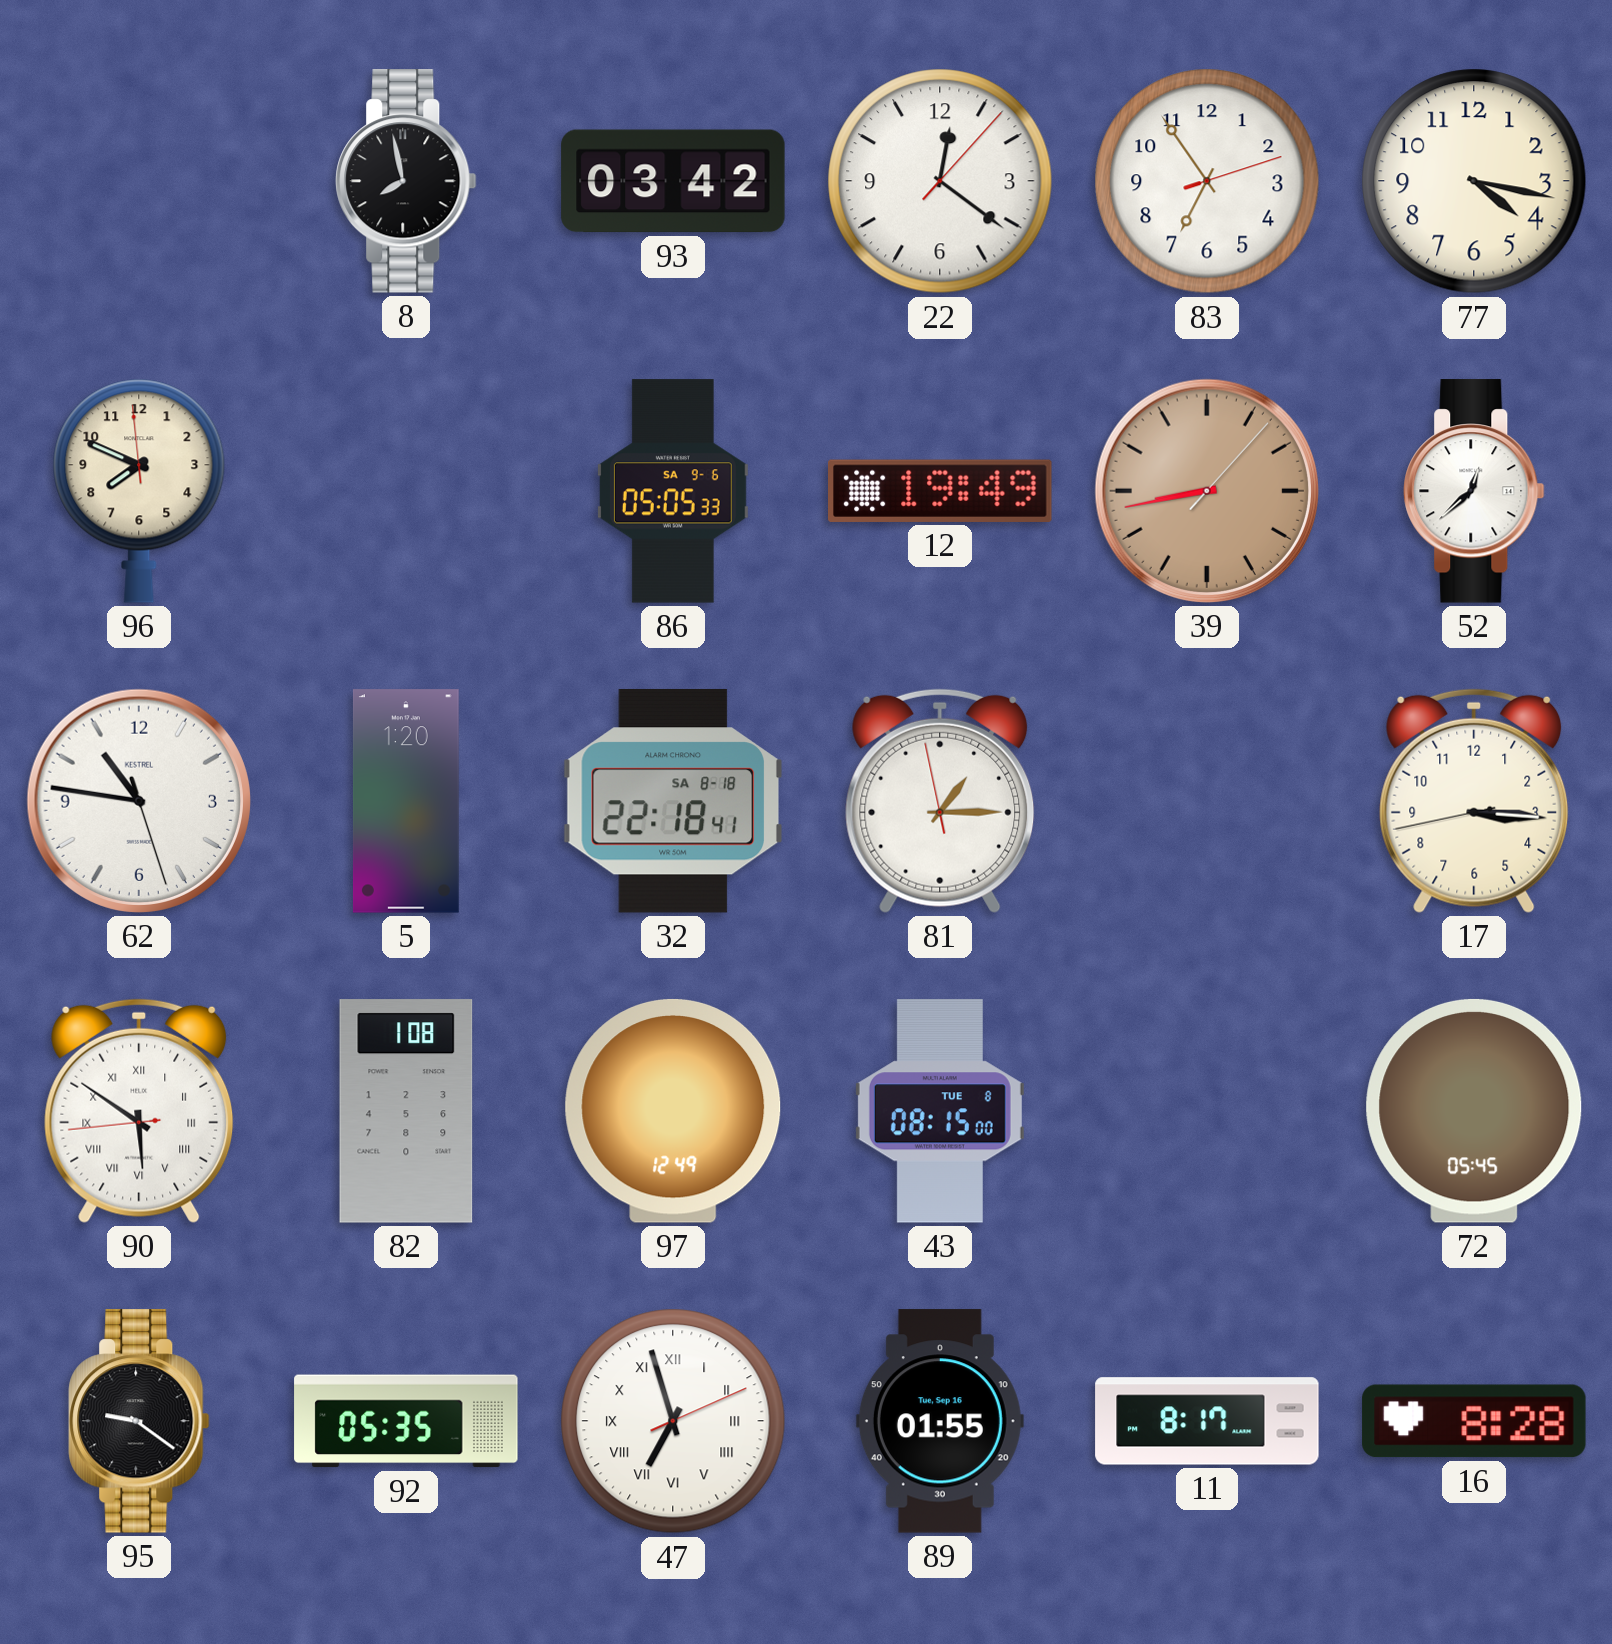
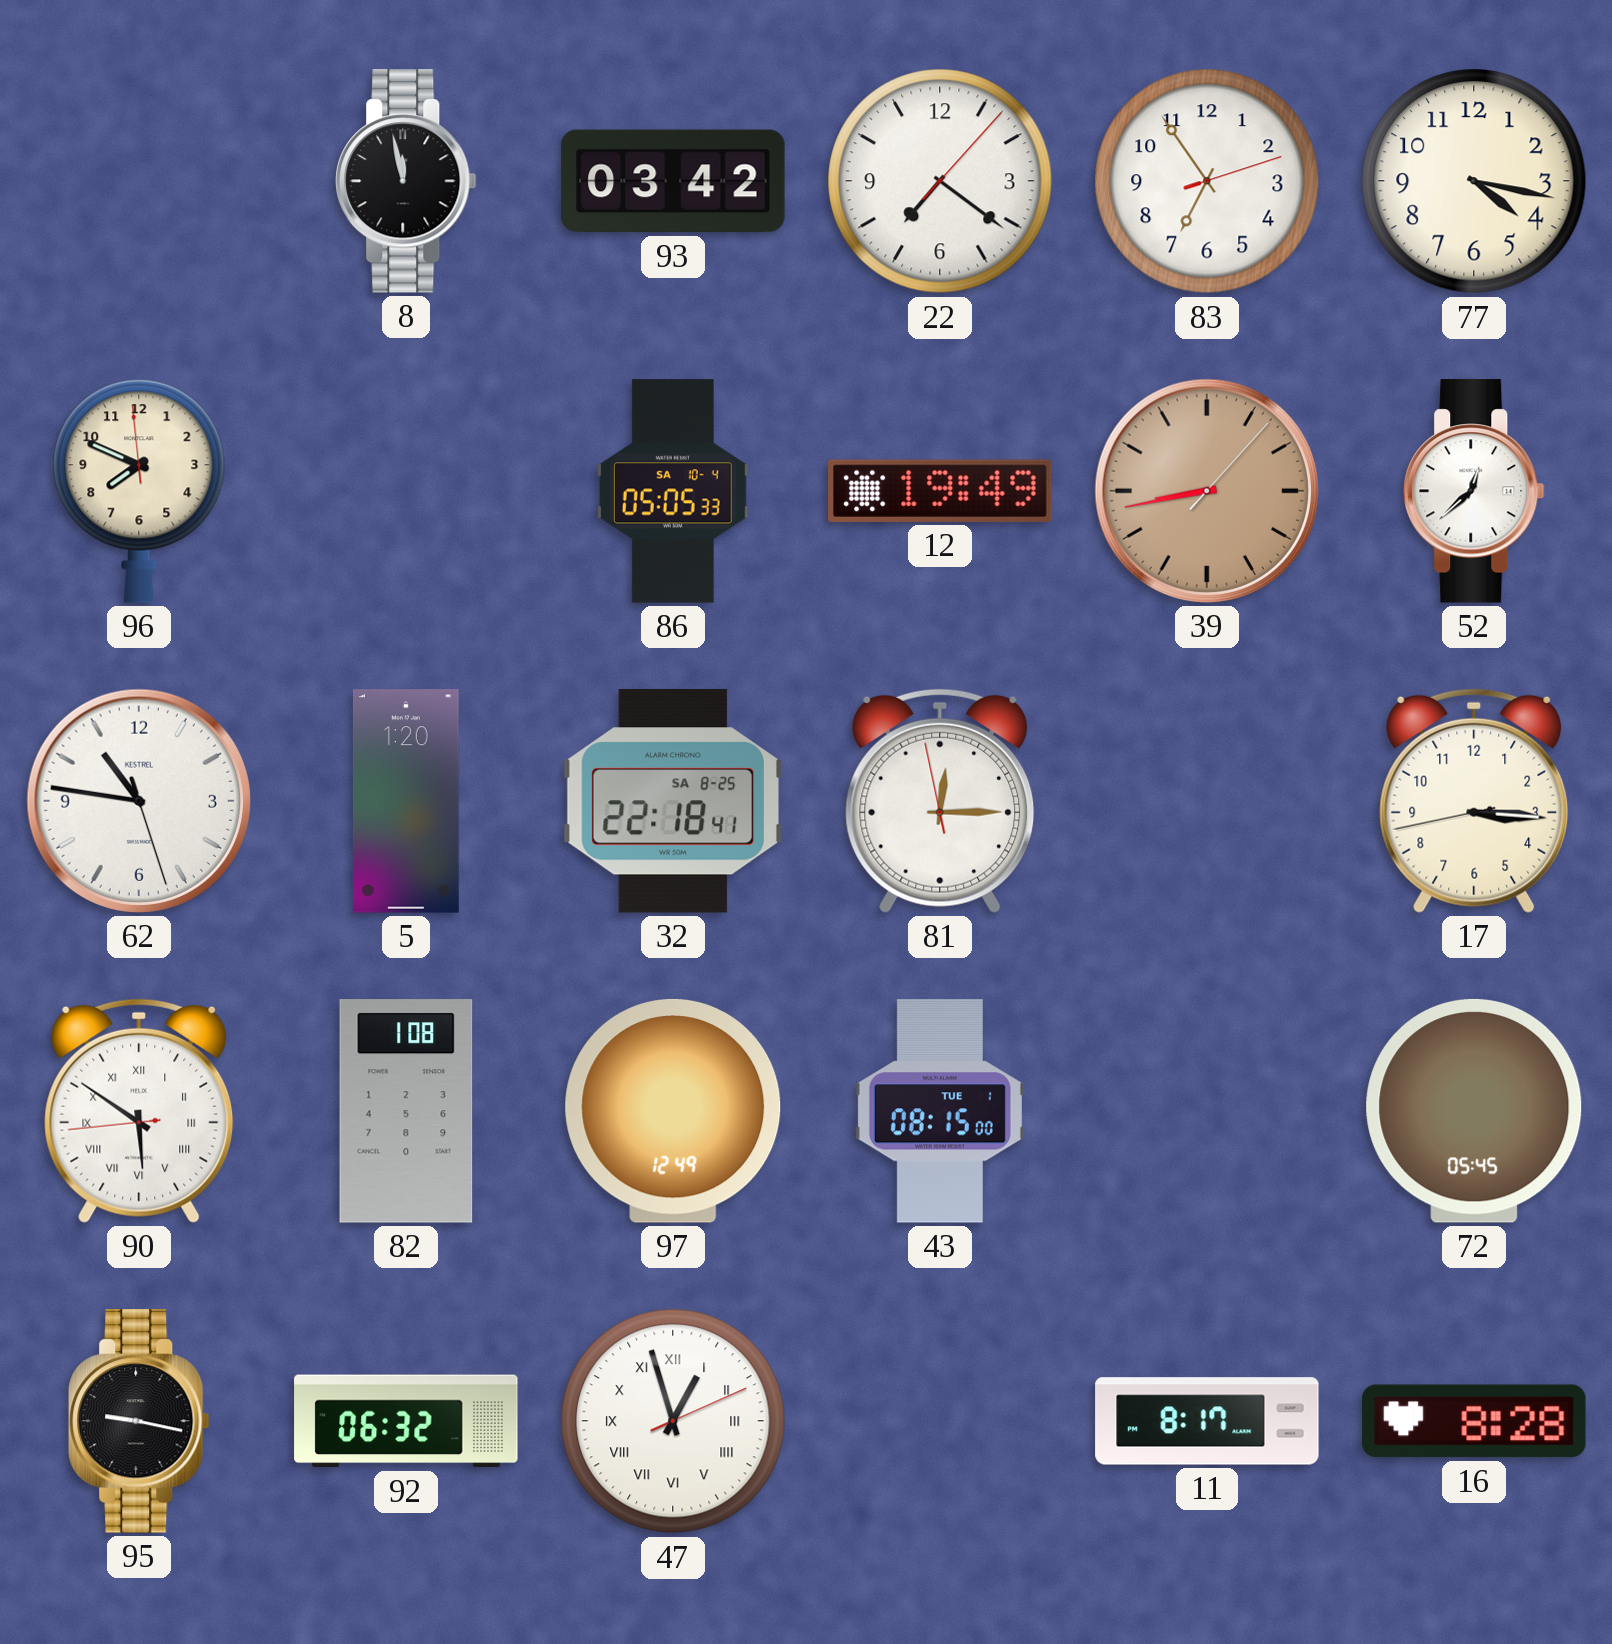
8: 7:58 -> 11:58
22: 12:21 -> 7:21
86 date: SA 9-6 -> SA 10-4
32 date: SA 8-18 -> SA 8-25
81: 1:14 -> 12:14
43 date: TUE 8 -> TUE 1
95: 9:21 -> 9:17
92: 05:35 -> 06:32
47: 6:57 -> 12:57
89: 01:55 -> none
